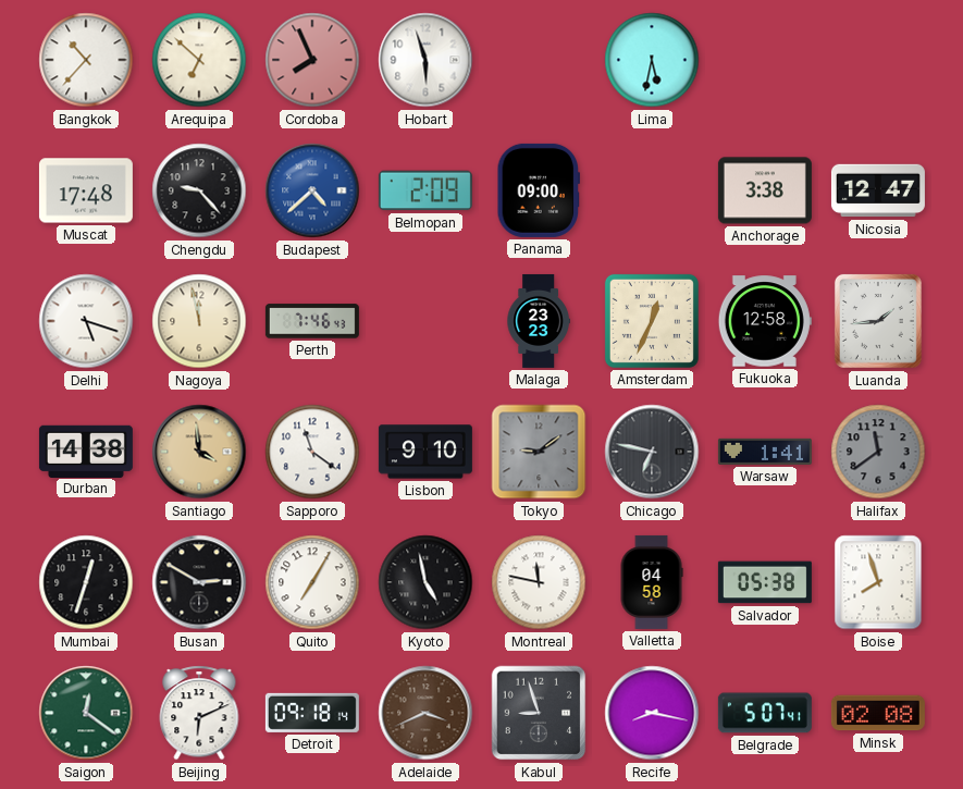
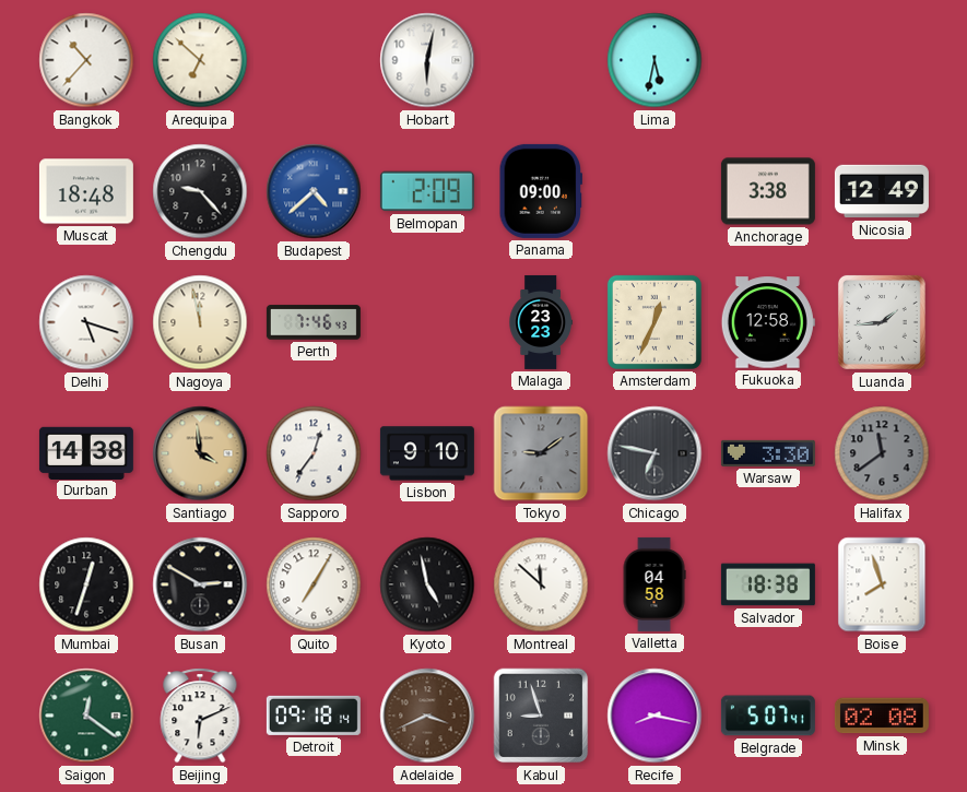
Cordoba: 7:56 -> none
Hobart: 5:57 -> 6:02
Muscat: 17:48 -> 18:48
Nicosia: 12:47 -> 12:49
Sapporo: 11:21 -> 12:36
Warsaw: 1:41 -> 3:30
Montreal: 11:47 -> 11:52
Salvador: 05:38 -> 18:38
